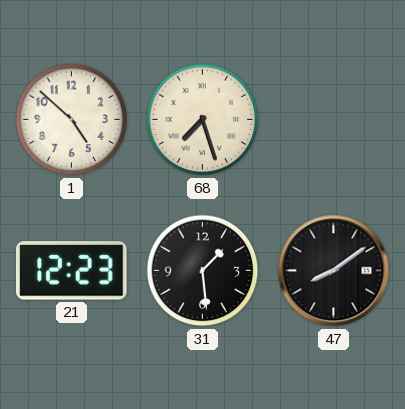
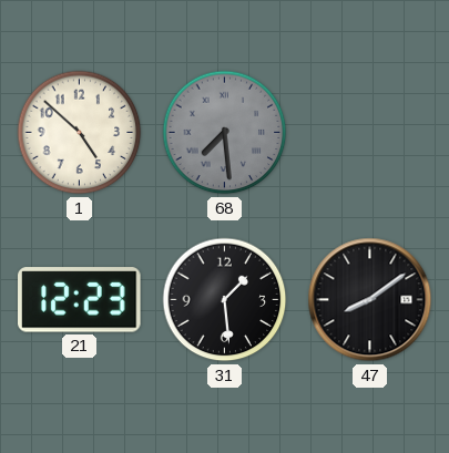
68: 7:27 -> 7:29
68 dial: cream -> grey
